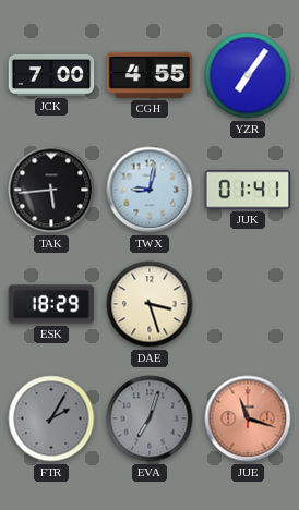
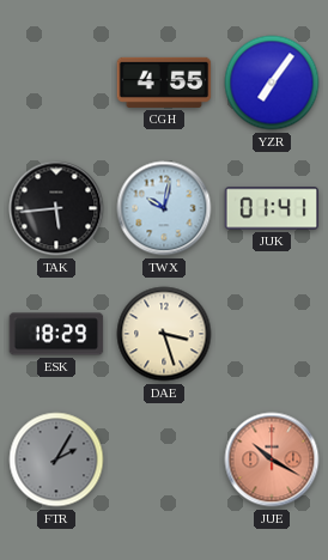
JCK: 7:00 -> none
TWX: 9:02 -> 10:02
EVA: 7:03 -> none
JUE: 11:18 -> 10:20
